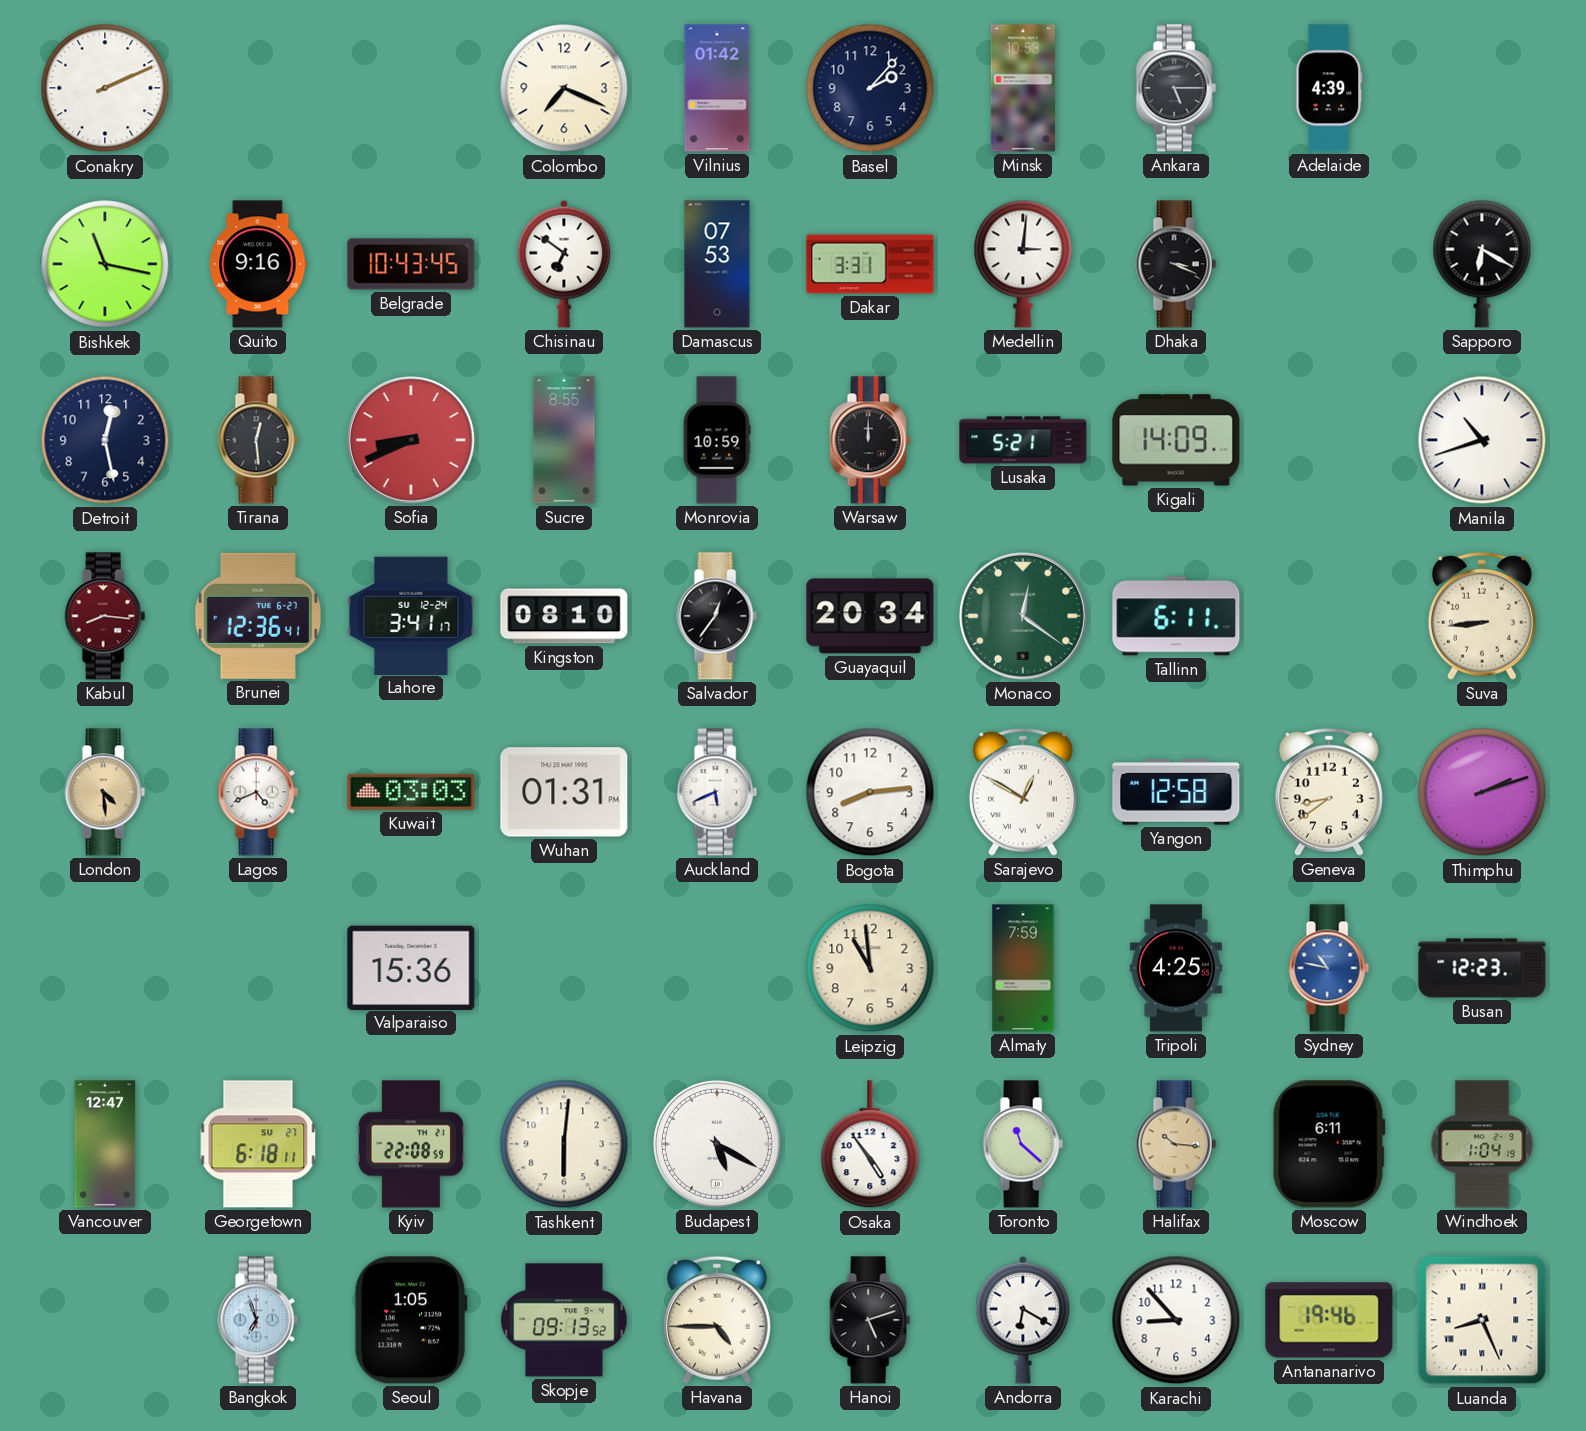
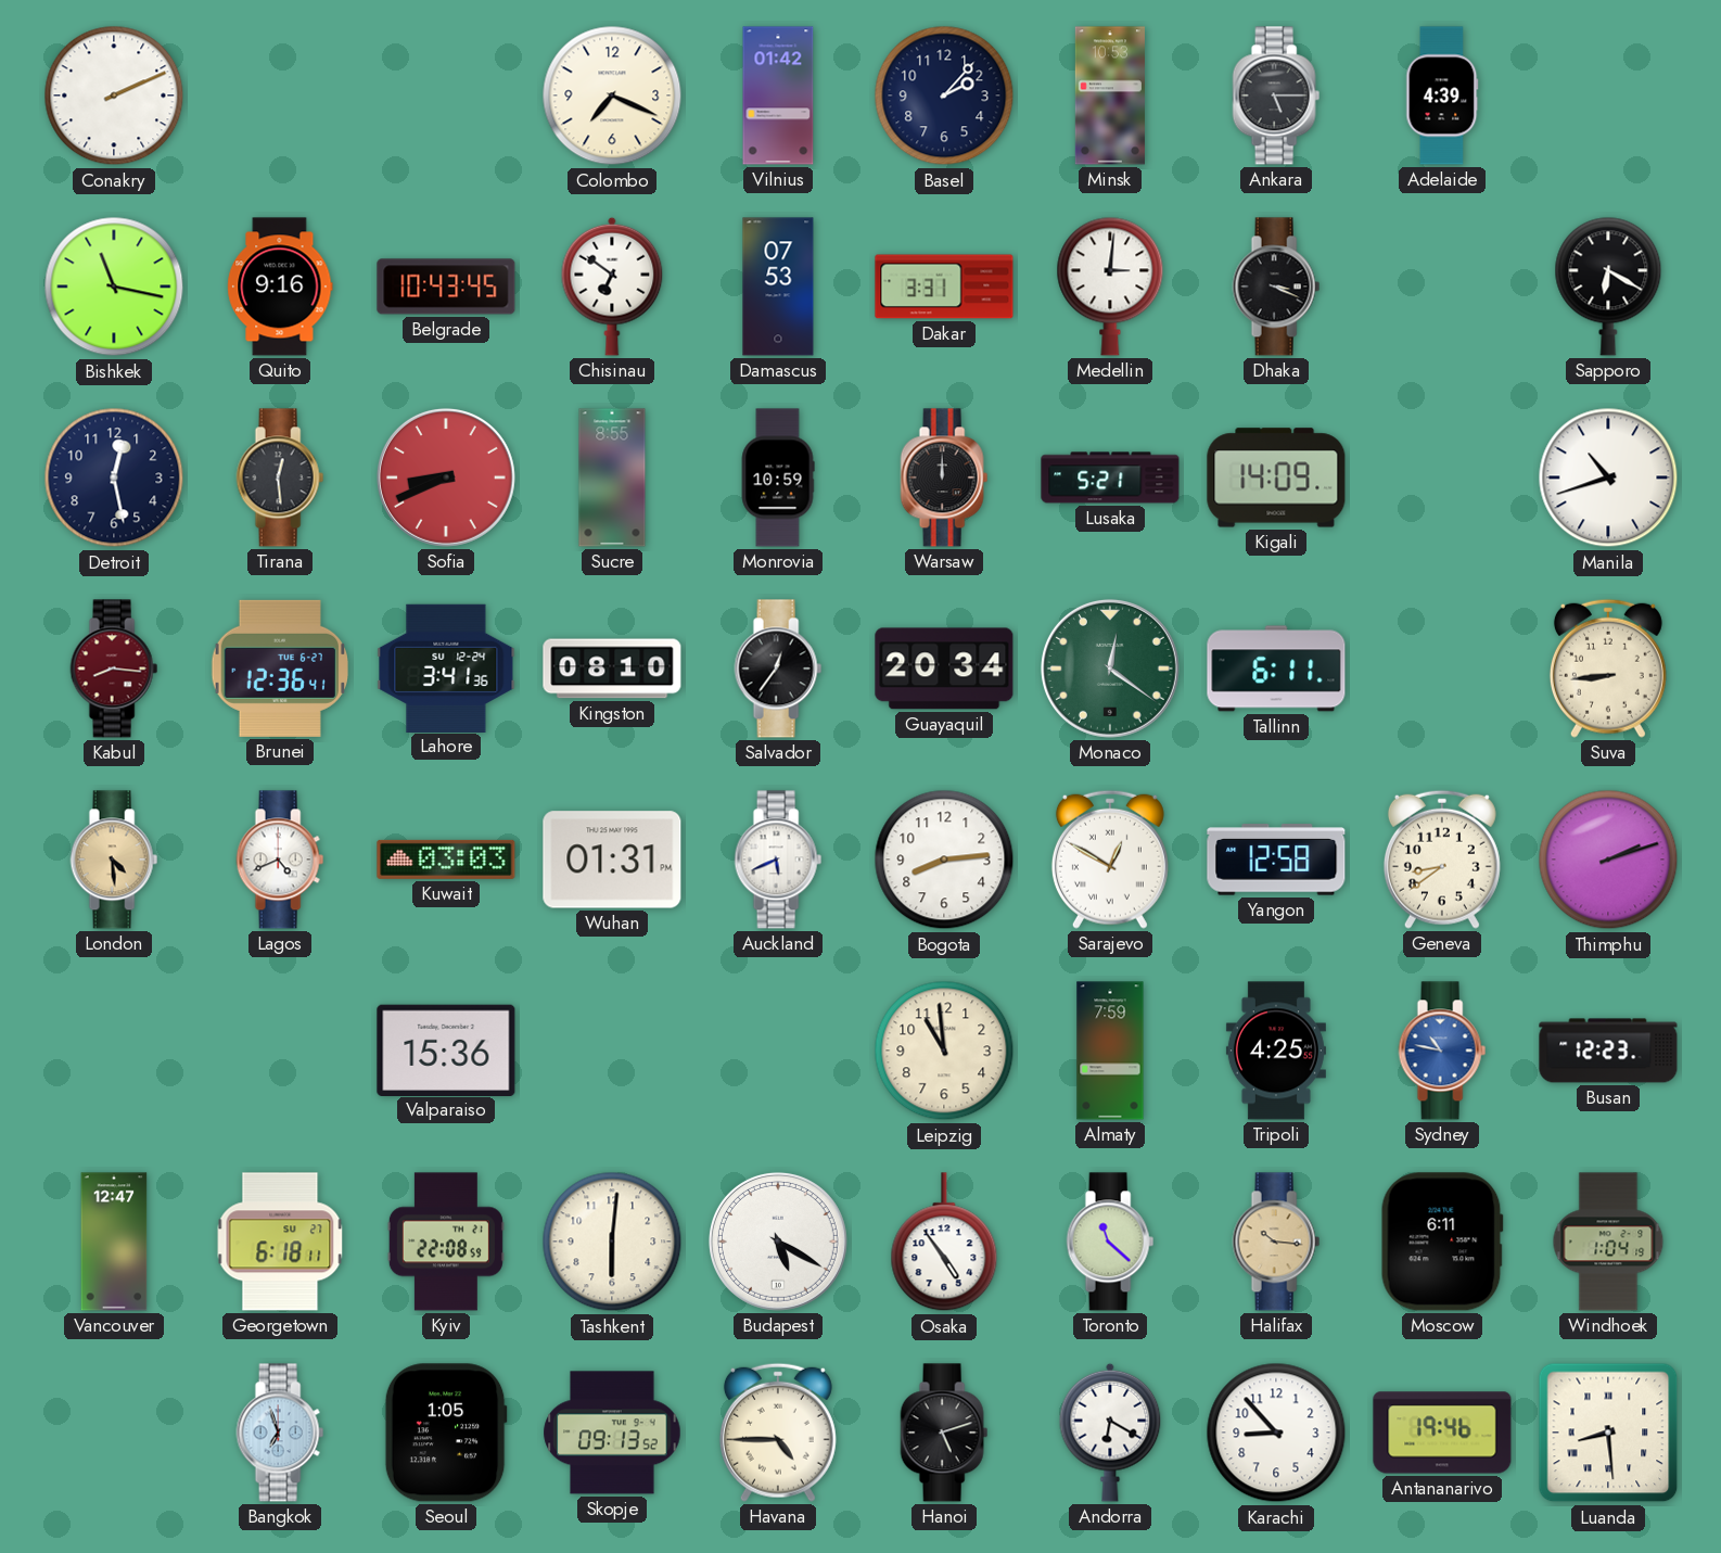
Lahore: 3:41:17 -> 3:41:36
Luanda: 8:26 -> 8:29
